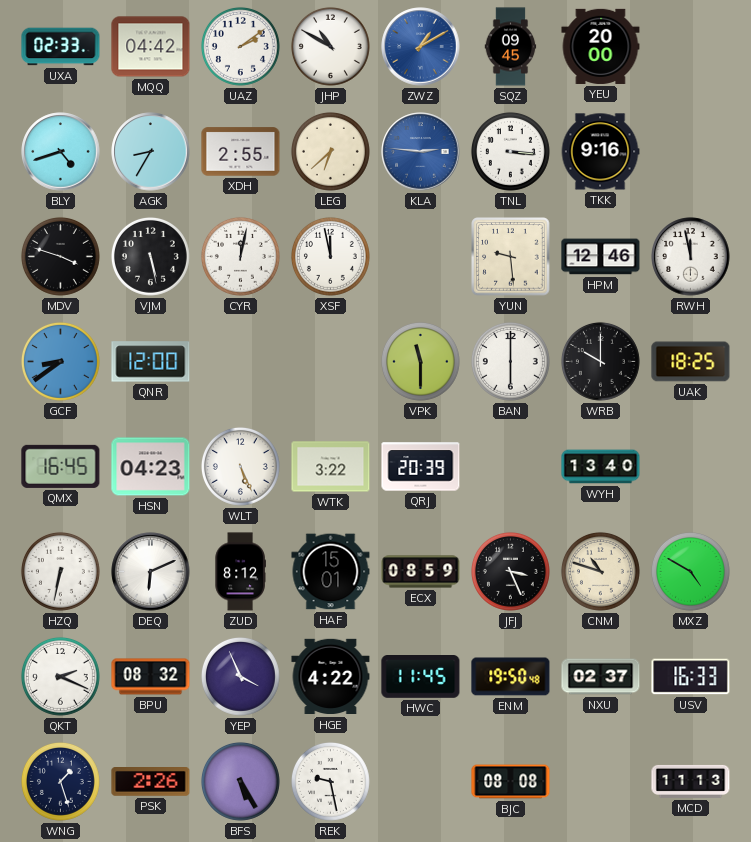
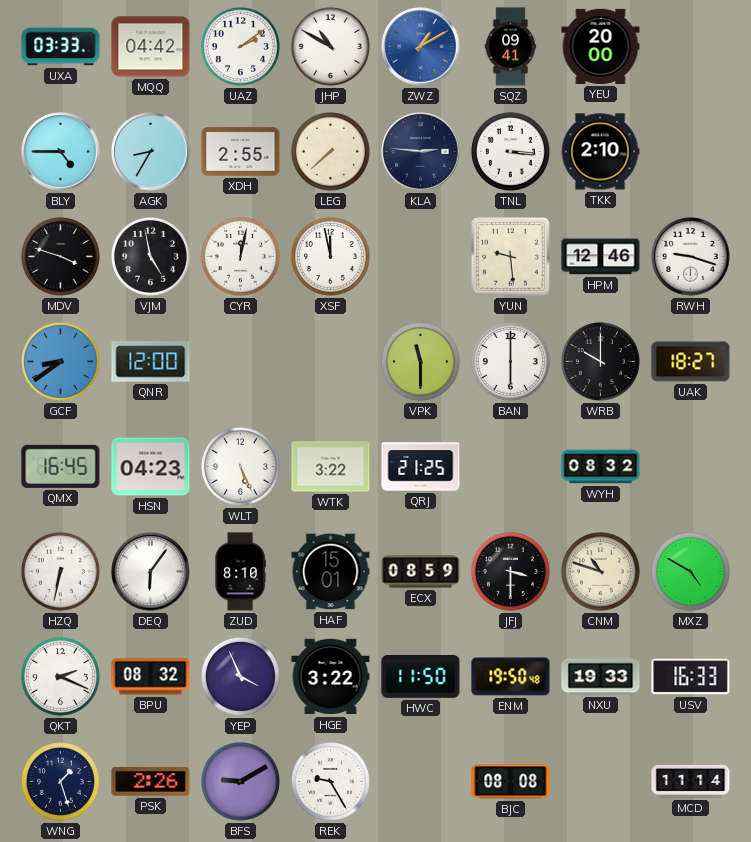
UXA: 02:33 -> 03:33
SQZ: 09:45 -> 09:41
BLY: 4:42 -> 4:45
LEG: 6:38 -> 7:38
KLA dial: blue -> navy
TKK: 9:16 -> 2:10
VJM: 5:28 -> 4:58
RWH: 11:58 -> 9:18
UAK: 18:25 -> 18:27
QRJ: 20:39 -> 21:25
WYH: 13:40 -> 08:32
DEQ: 6:11 -> 6:06
ZUD: 8:12 -> 8:10
JFJ: 3:26 -> 3:30
HGE: 4:22 -> 3:22
HWC: 11:45 -> 11:50
NXU: 02:37 -> 19:33
BFS: 5:25 -> 9:10
REK: 9:28 -> 9:25
MCD: 11:13 -> 11:14
